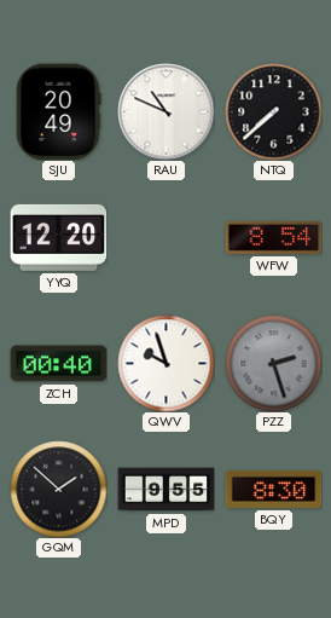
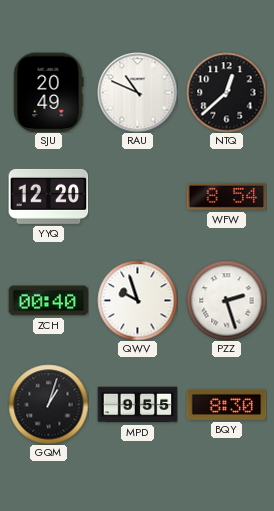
NTQ: 7:38 -> 12:38
PZZ dial: grey -> white
GQM: 1:52 -> 1:03
